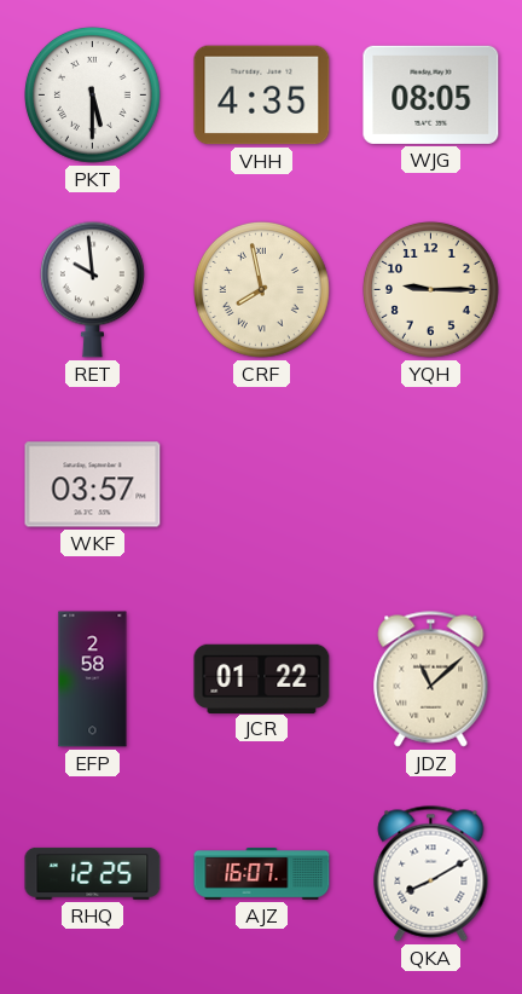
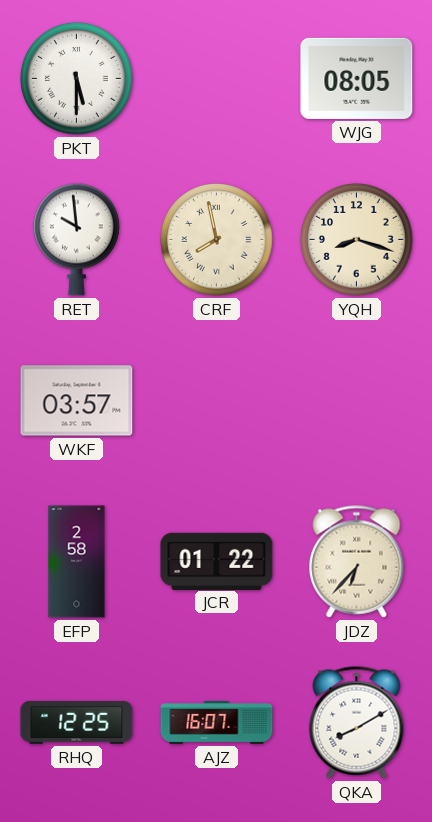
VHH: 4:35 -> none
YQH: 9:15 -> 8:18
JDZ: 11:08 -> 6:37
